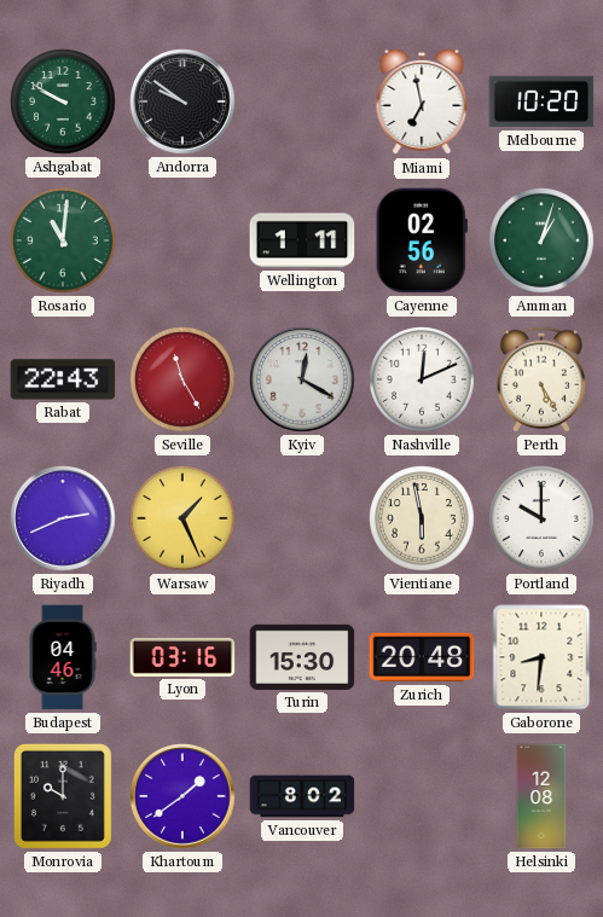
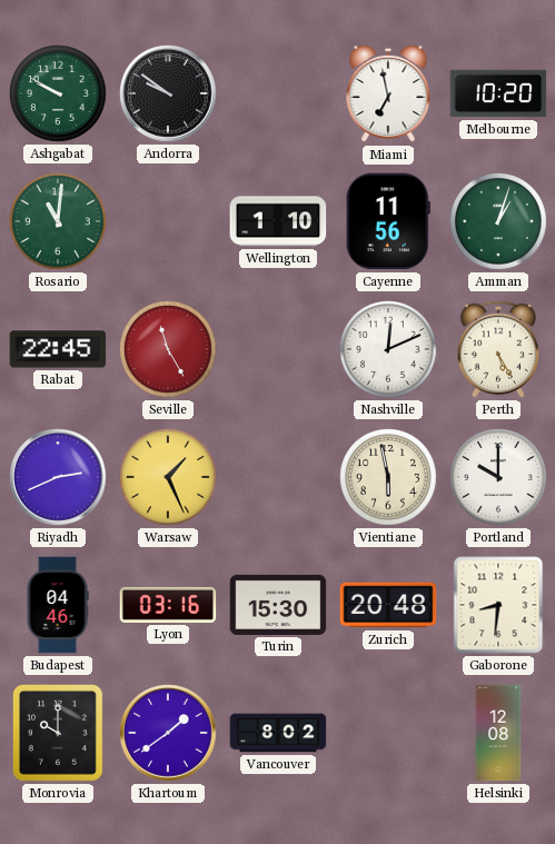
Wellington: 1:11 -> 1:10
Cayenne: 02:56 -> 11:56
Rabat: 22:43 -> 22:45
Kyiv: 12:20 -> none
